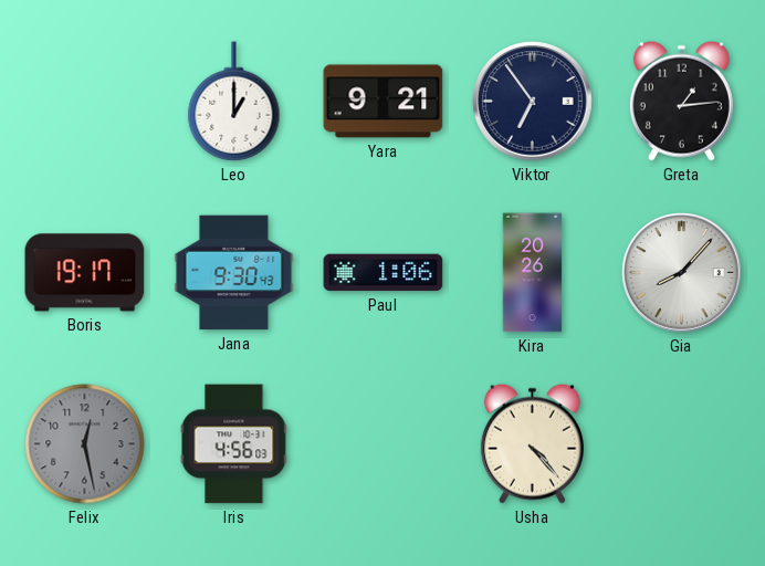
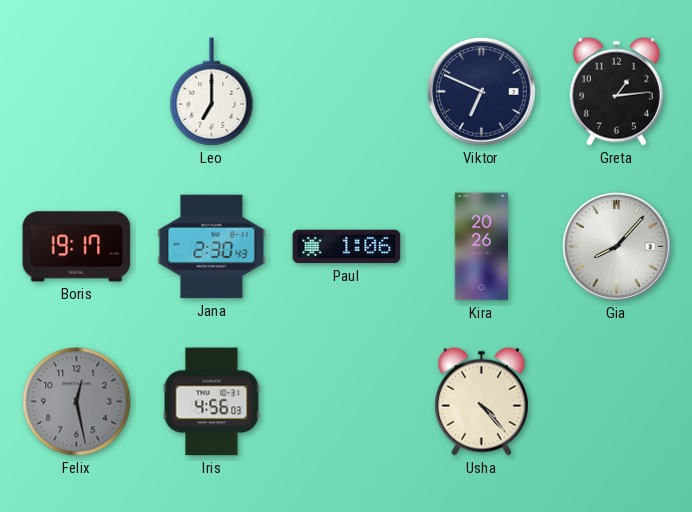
Leo: 1:00 -> 7:00
Yara: 9:21 -> none
Viktor: 6:54 -> 6:49
Jana: 9:30 -> 2:30
